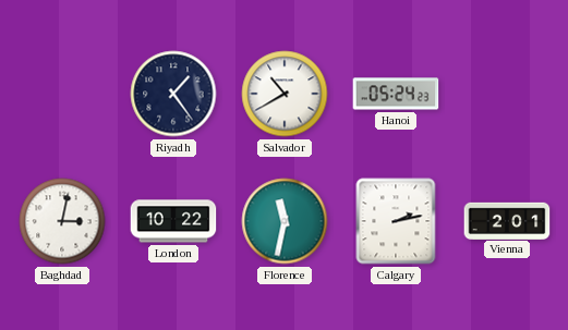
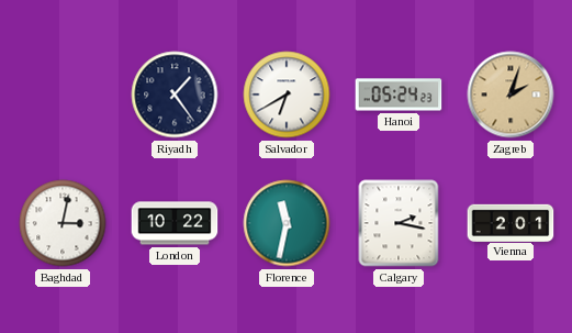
Salvador: 10:40 -> 6:40
Zagreb: none -> 2:03
Calgary: 2:13 -> 2:17
